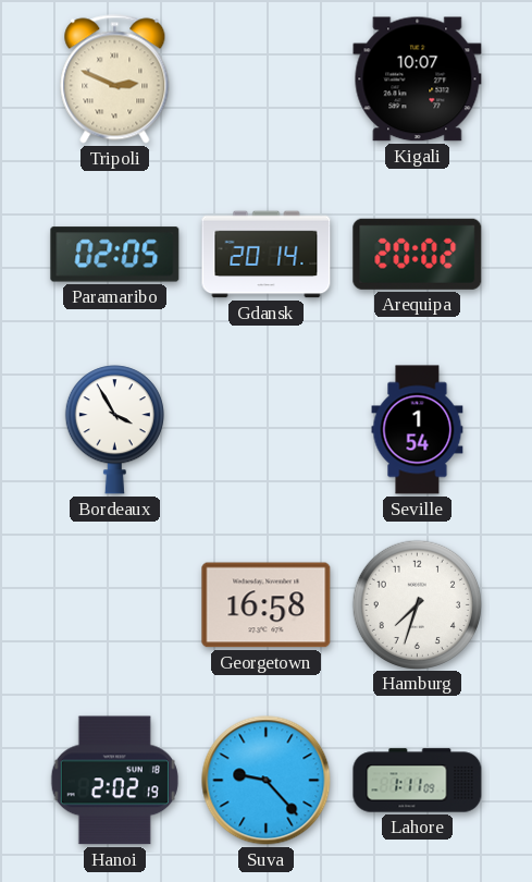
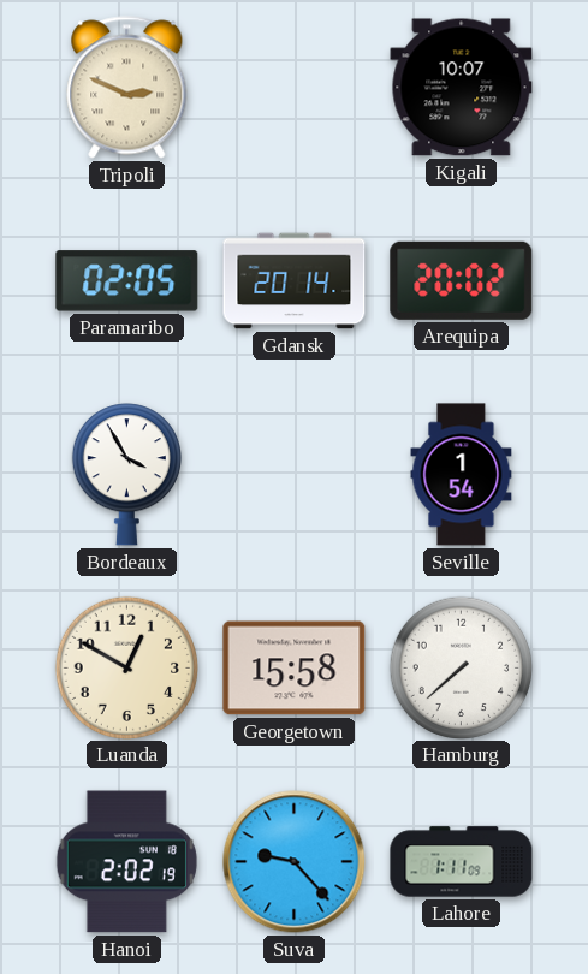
Luanda: none -> 12:50
Georgetown: 16:58 -> 15:58
Hamburg: 7:33 -> 7:38
